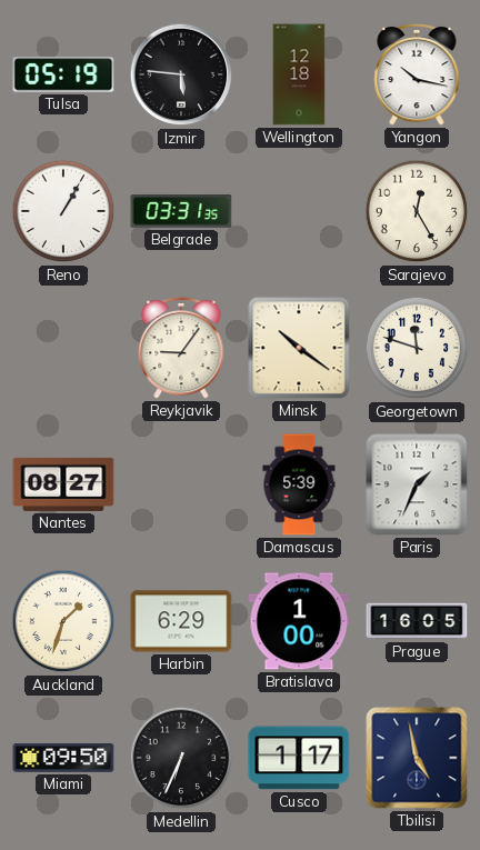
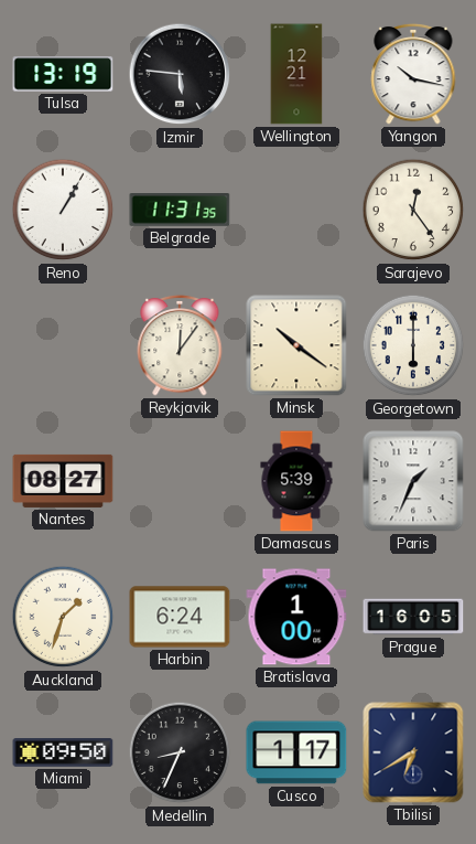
Tulsa: 05:19 -> 13:19
Wellington: 12:18 -> 12:21
Belgrade: 03:31 -> 11:31
Sarajevo: 12:25 -> 12:24
Reykjavik: 9:06 -> 12:06
Georgetown: 11:48 -> 6:00
Harbin: 6:29 -> 6:24
Medellin: 6:34 -> 8:34
Tbilisi: 4:58 -> 6:40
